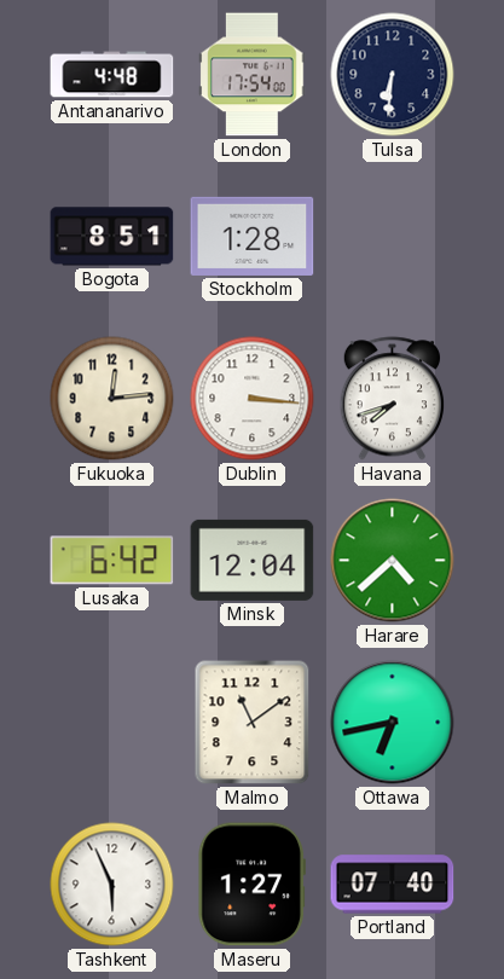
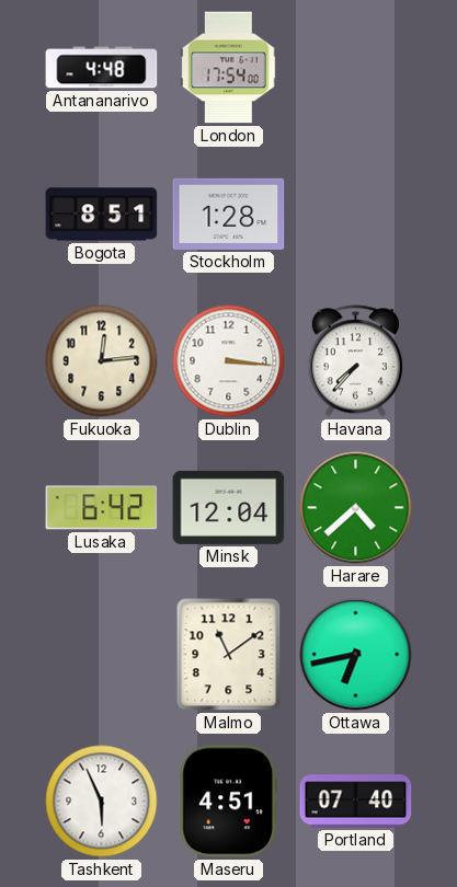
Tulsa: 6:31 -> none
Havana: 7:42 -> 7:37
Maseru: 1:27 -> 4:51
